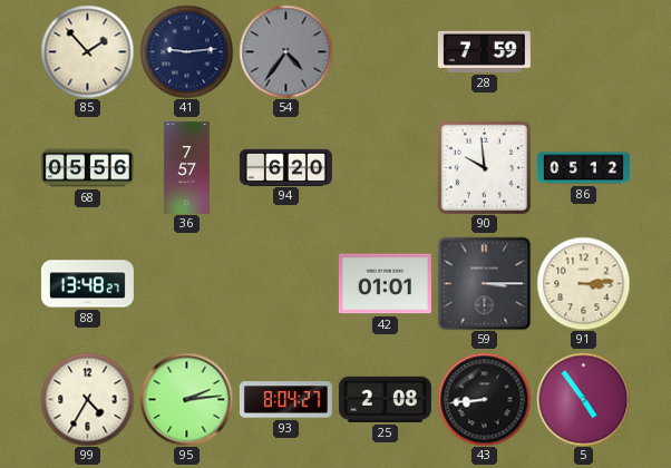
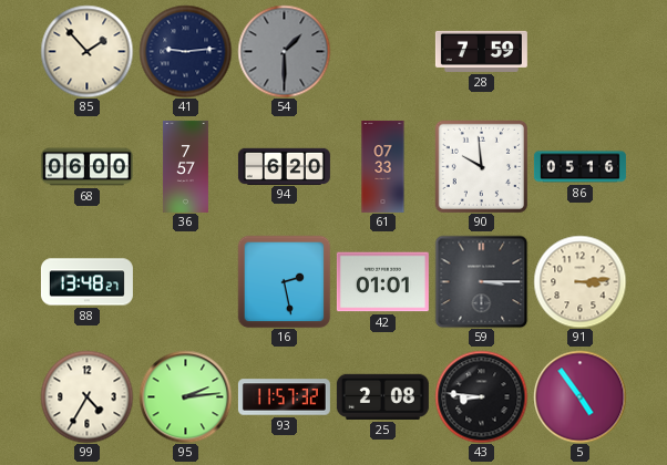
54: 4:36 -> 1:30
68: 05:56 -> 06:00
61: none -> 07:33
86: 05:12 -> 05:16
16: none -> 2:28
93: 8:04 -> 11:57
43: 8:44 -> 8:46
